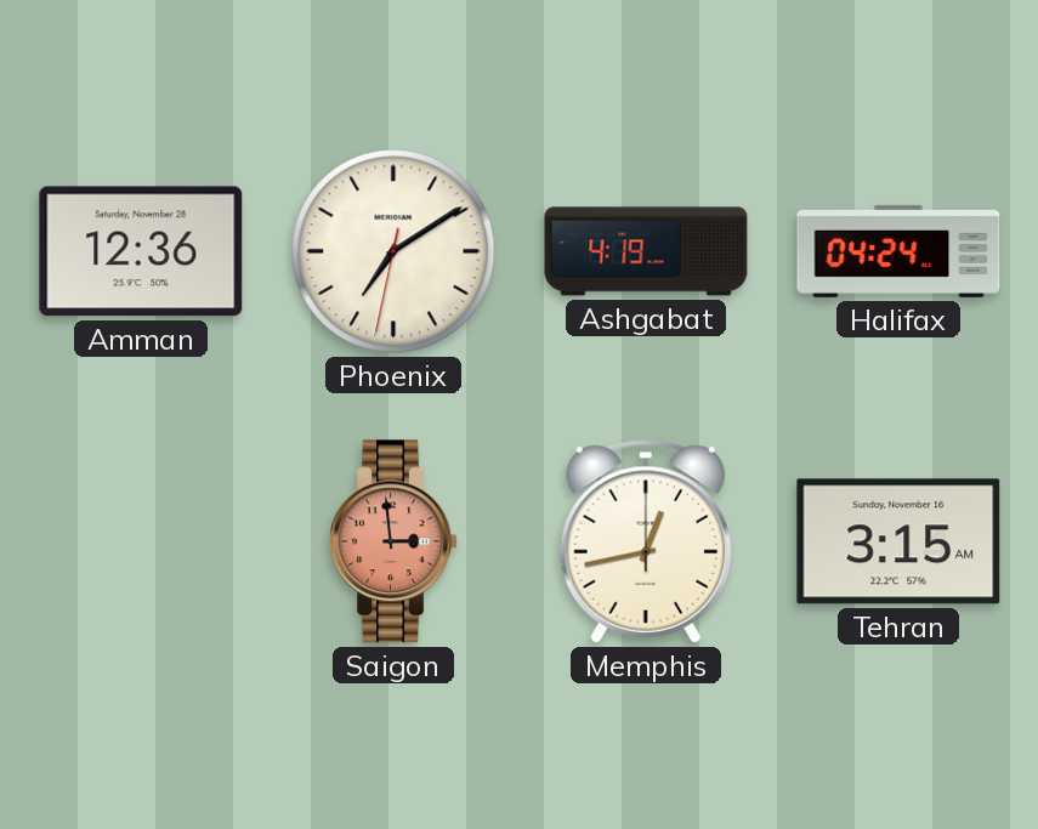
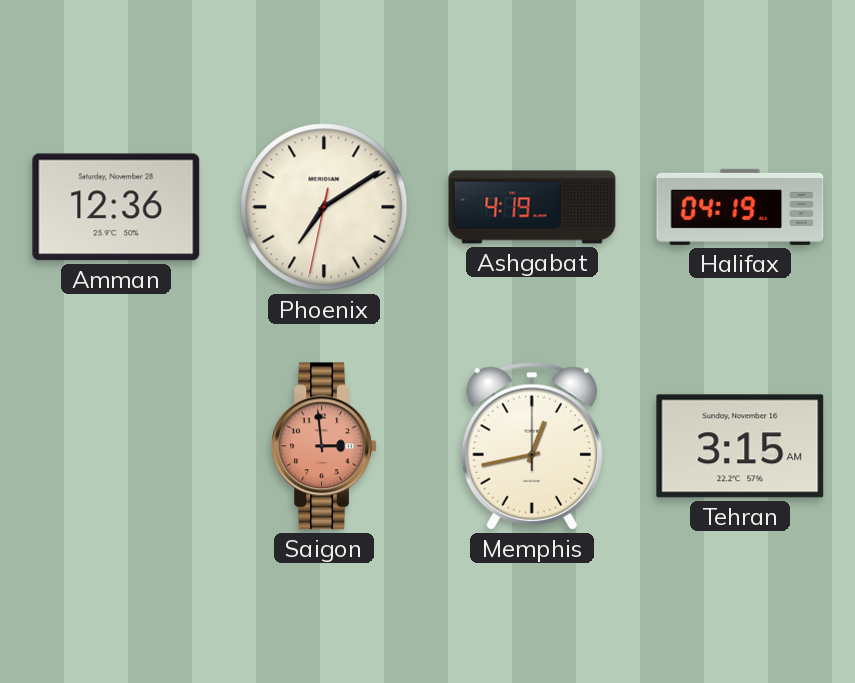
Halifax: 04:24 -> 04:19
